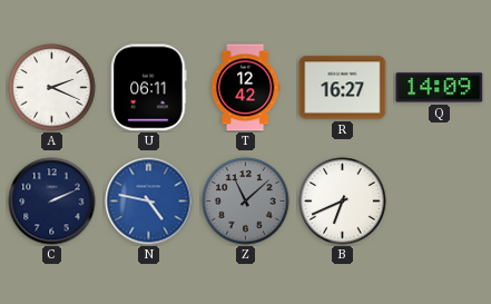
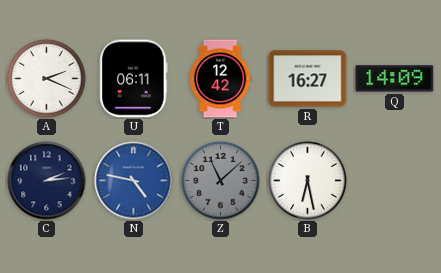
C: 2:11 -> 2:14
B: 6:41 -> 6:28
